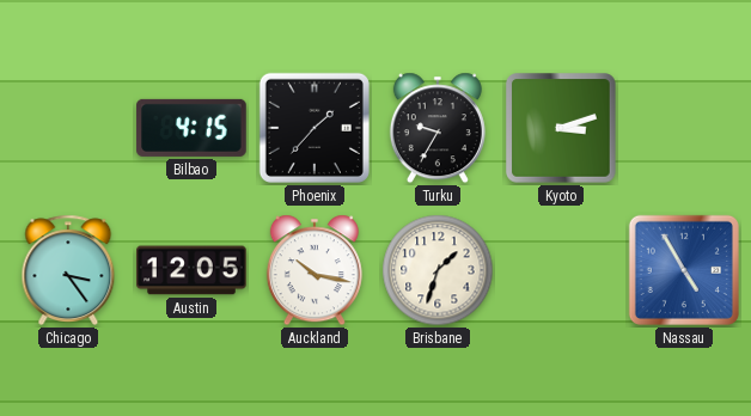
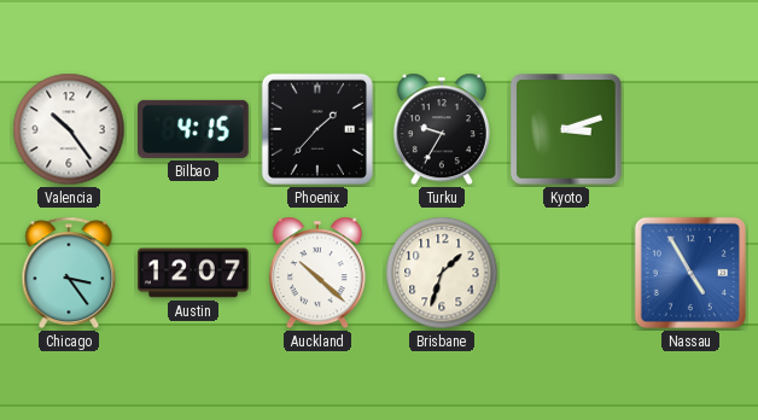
Valencia: none -> 10:24
Austin: 12:05 -> 12:07
Auckland: 10:17 -> 10:22
